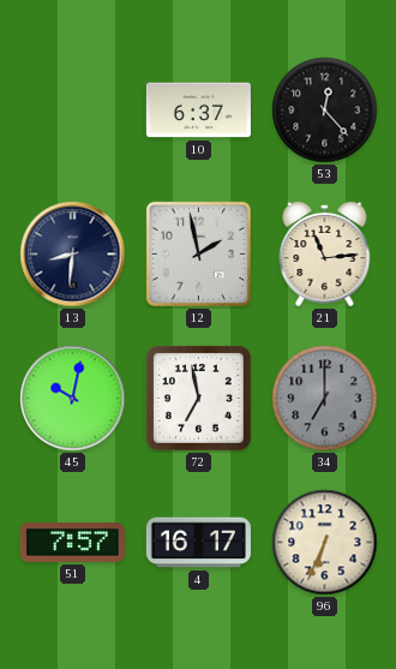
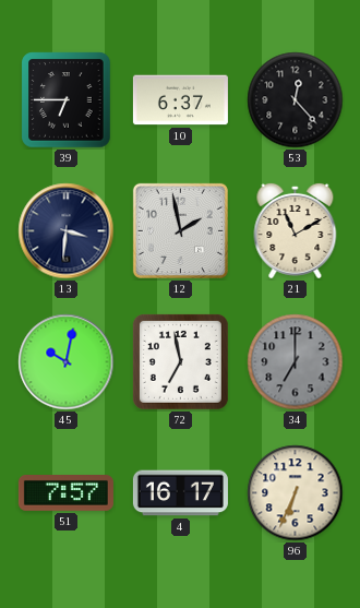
39: none -> 6:45
13: 8:31 -> 3:31
21: 11:14 -> 11:10
